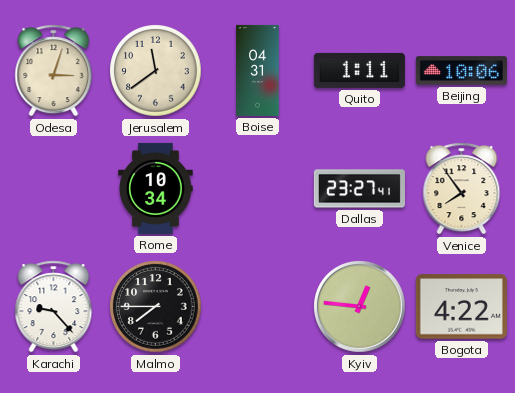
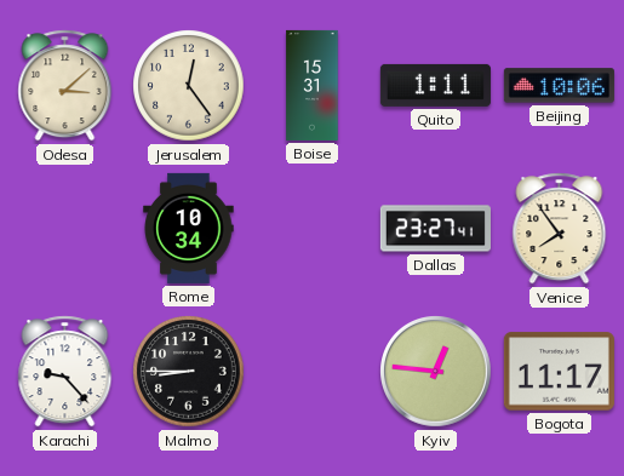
Odesa: 3:03 -> 3:08
Jerusalem: 11:39 -> 12:24
Boise: 04:31 -> 15:31
Malmo: 7:45 -> 8:45
Bogota: 4:22 -> 11:17
